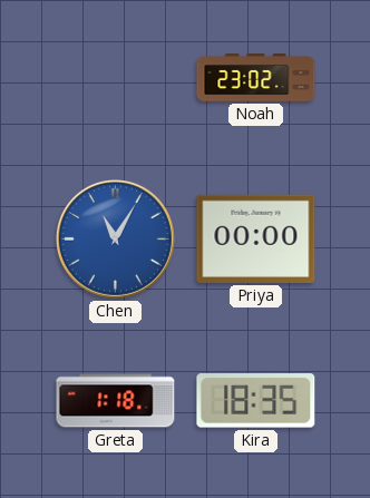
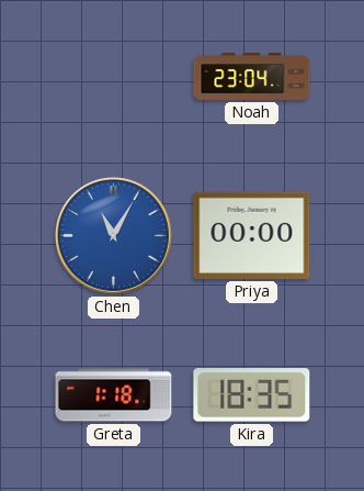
Noah: 23:02 -> 23:04
